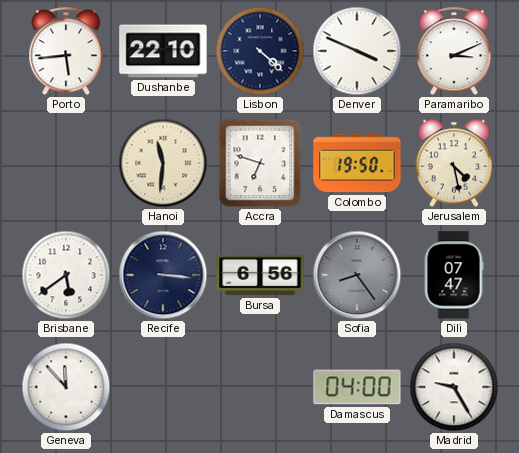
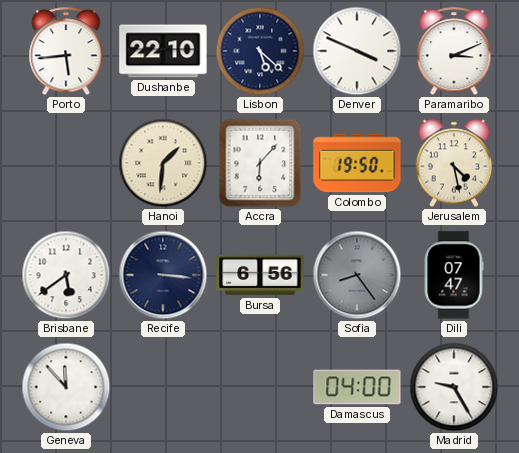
Lisbon: 4:22 -> 5:22
Hanoi: 11:31 -> 1:31
Accra: 6:48 -> 6:07
